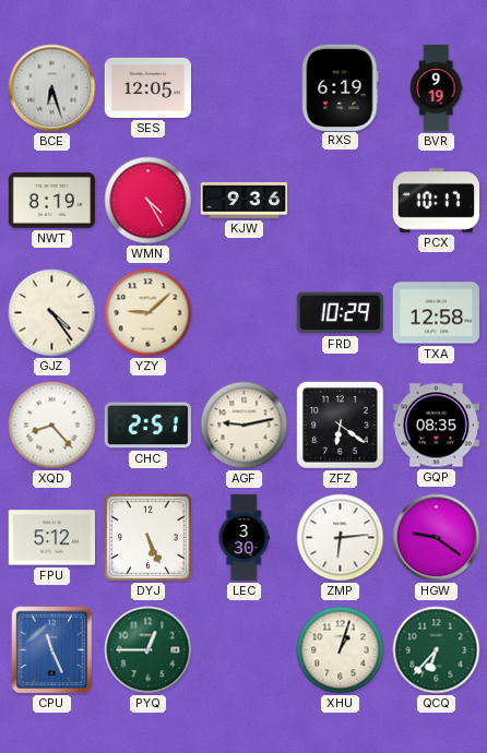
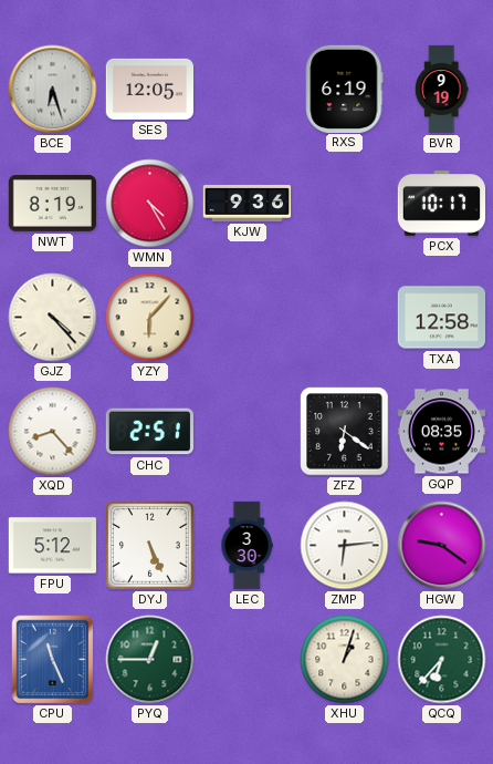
GJZ: 4:24 -> 4:23
YZY: 9:08 -> 6:07
FRD: 10:29 -> none
AGF: 9:13 -> none
